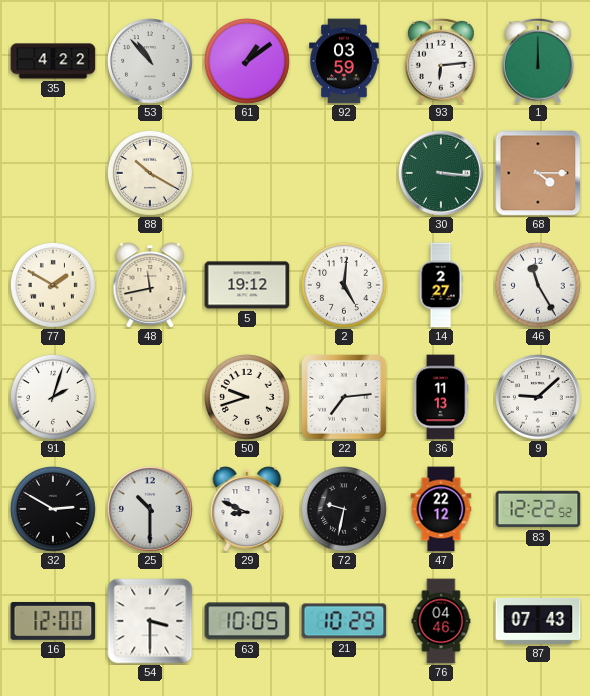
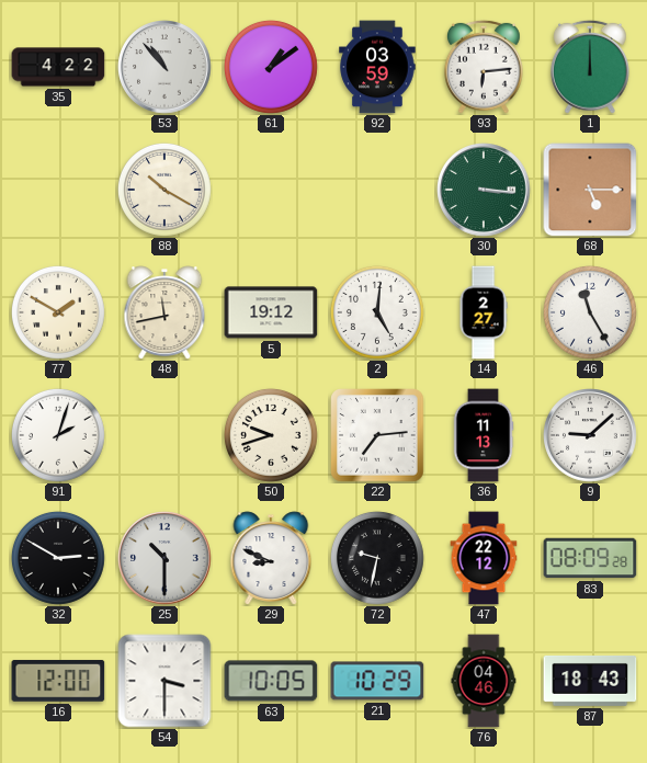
68: 4:15 -> 5:15
83: 12:22 -> 08:09
87: 07:43 -> 18:43
